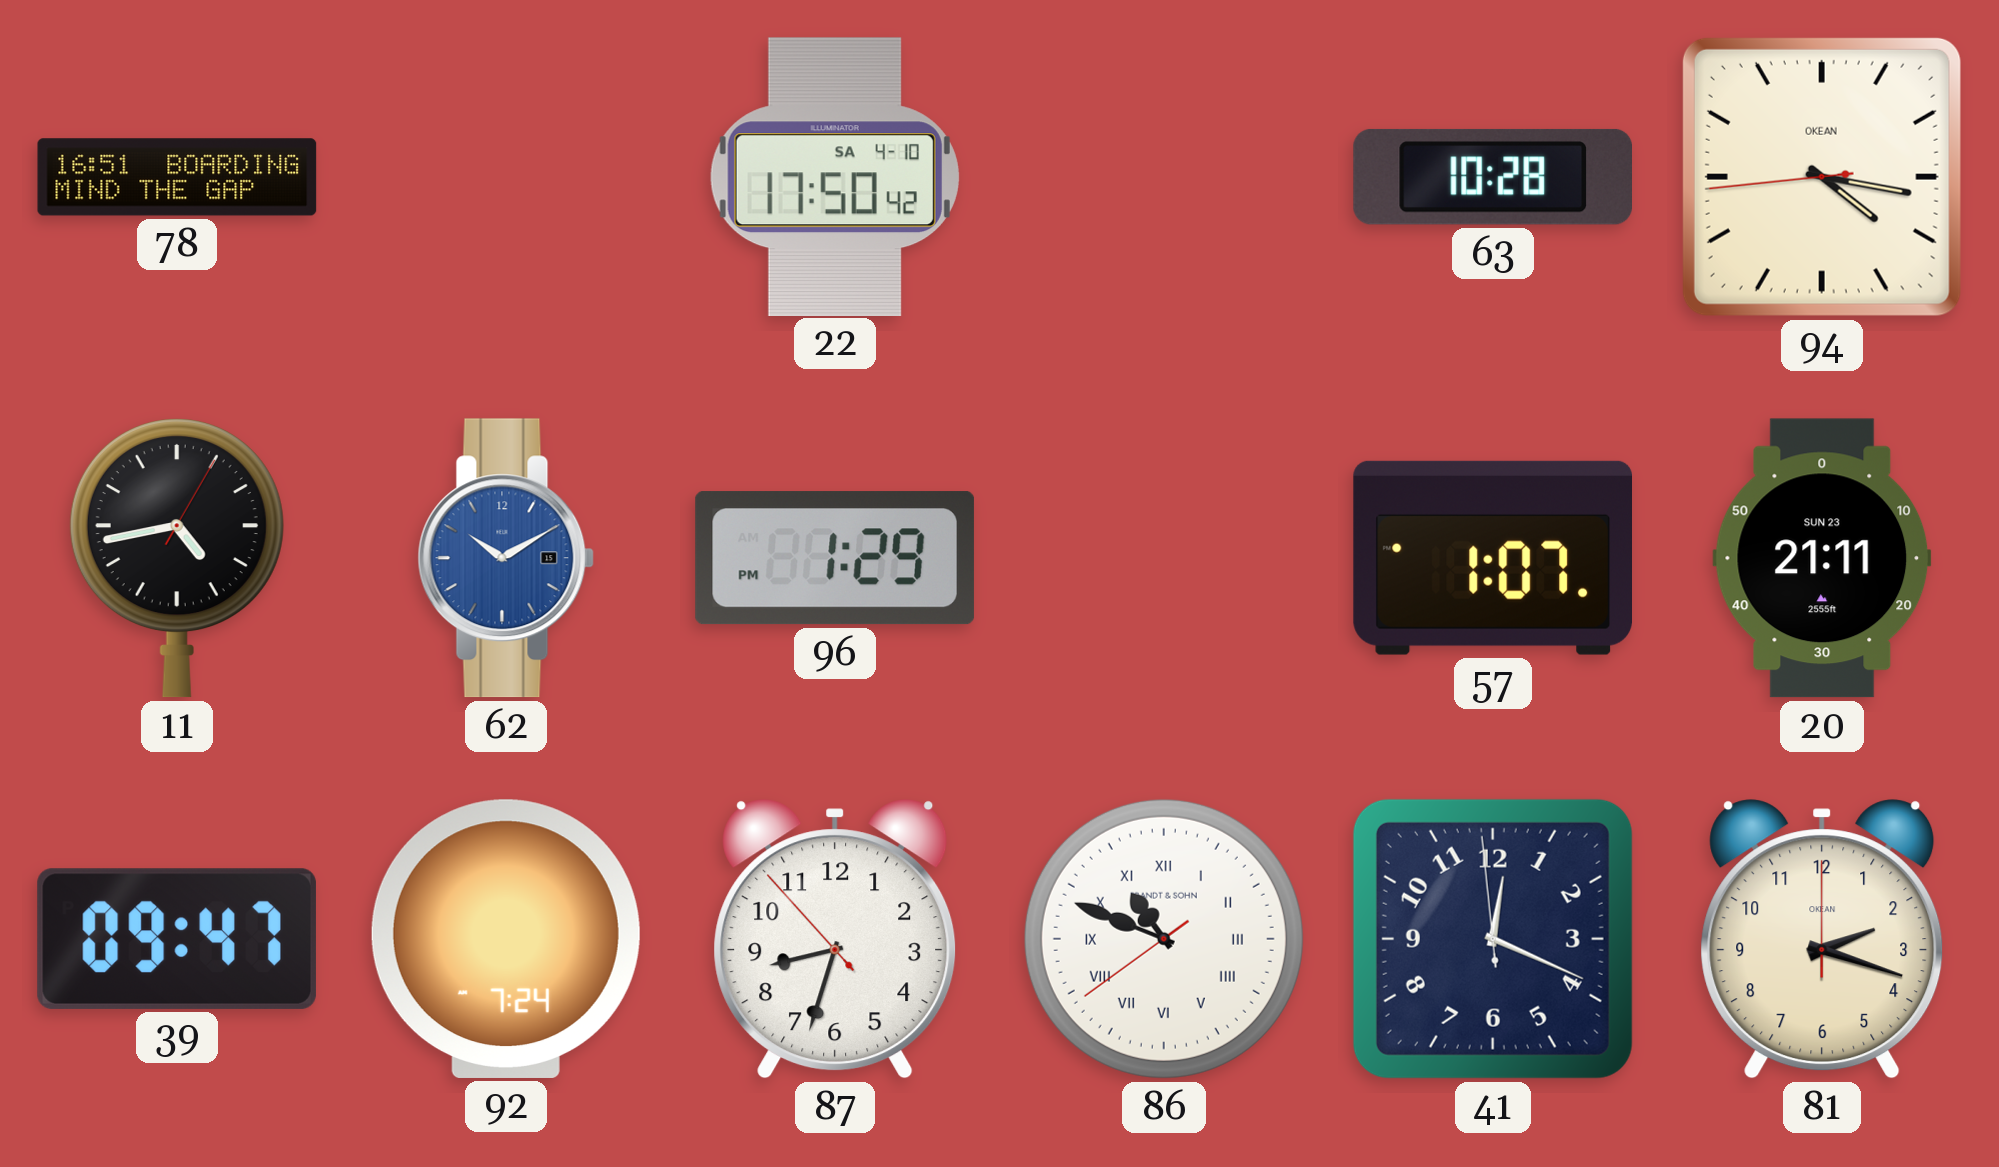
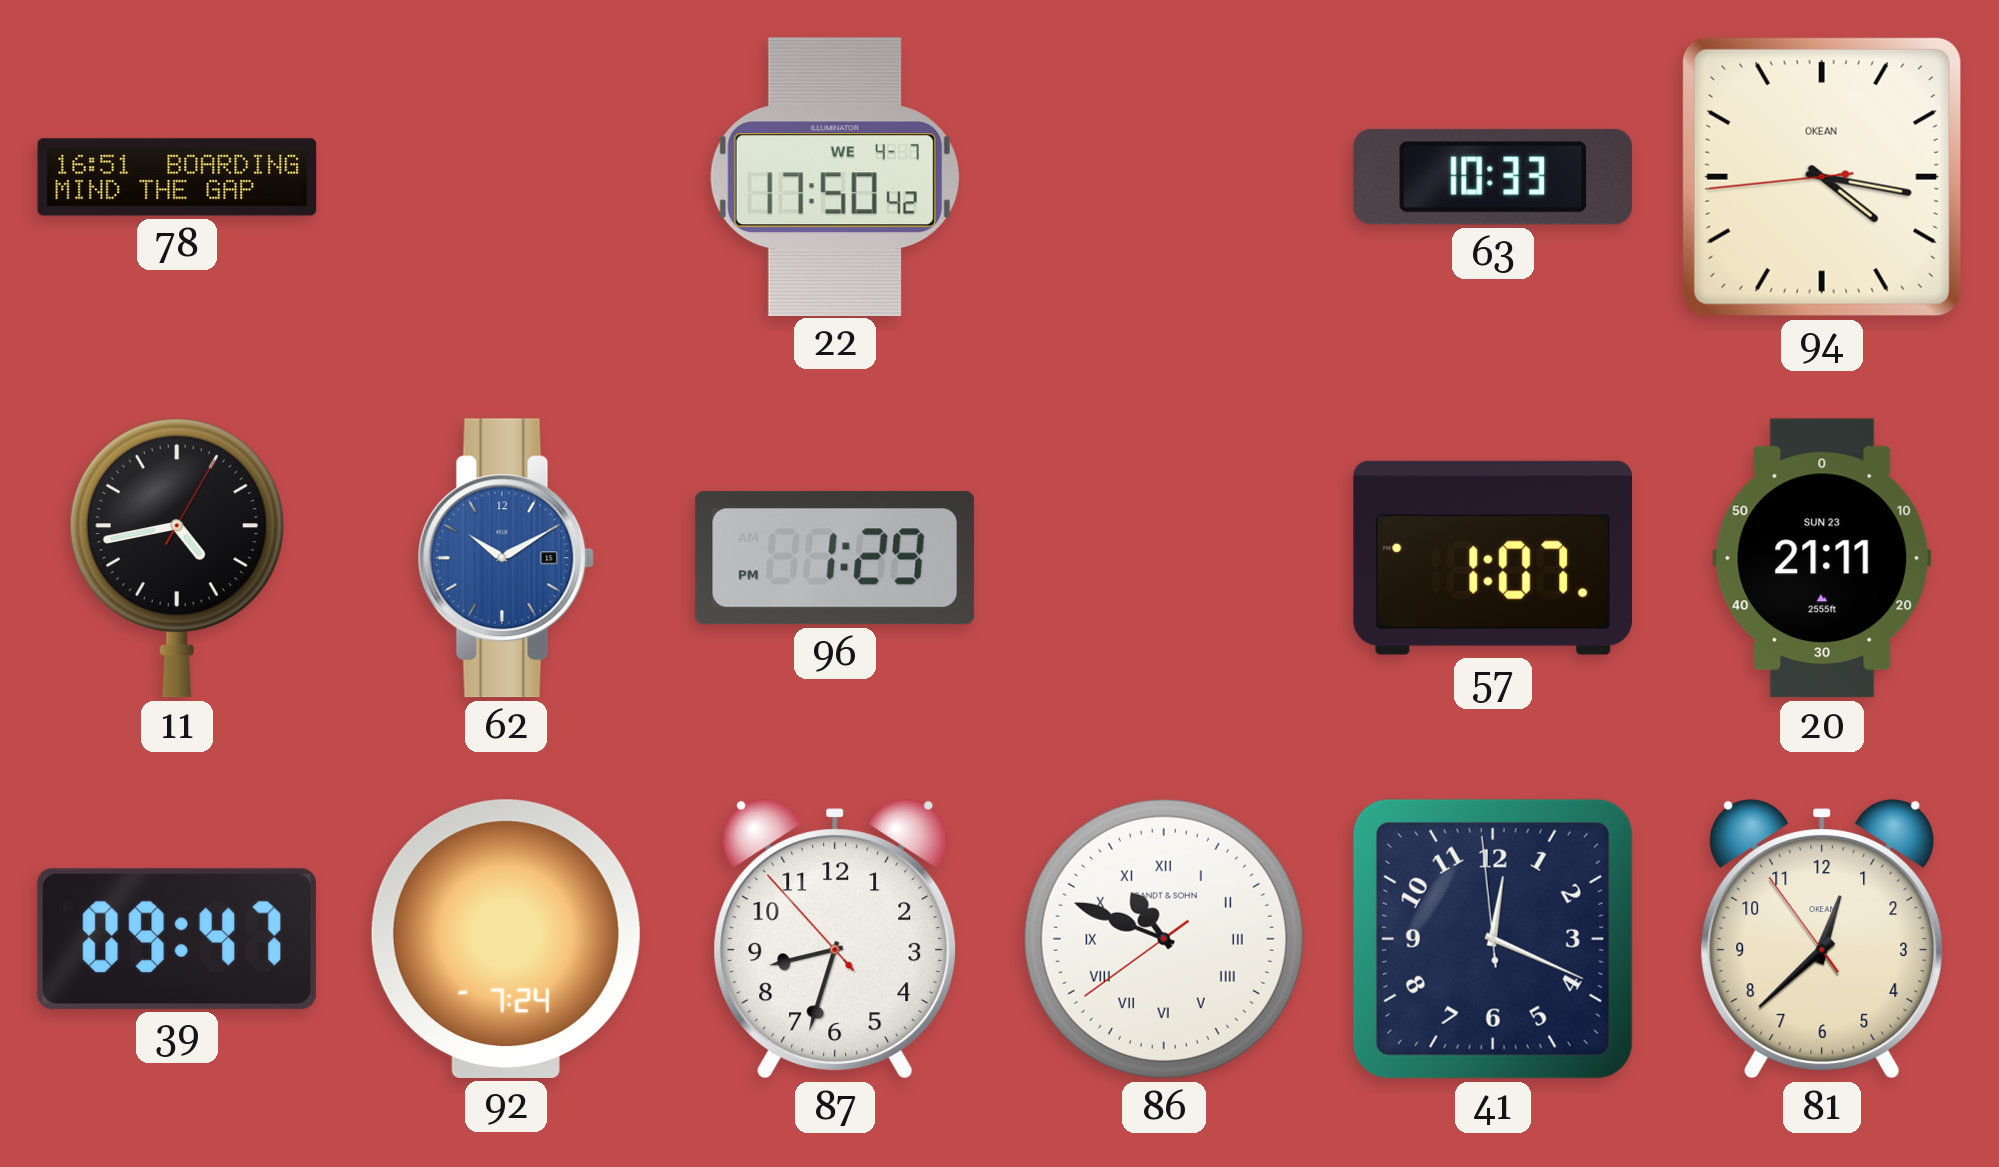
22 date: SA 4-10 -> WE 4-7
63: 10:28 -> 10:33
81: 2:18 -> 12:37
